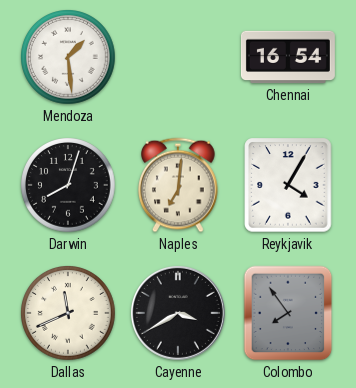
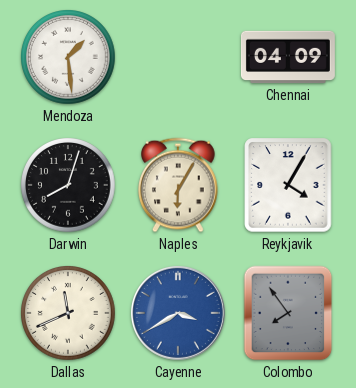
Chennai: 16:54 -> 04:09
Naples: 7:01 -> 6:05
Cayenne dial: black -> blue
